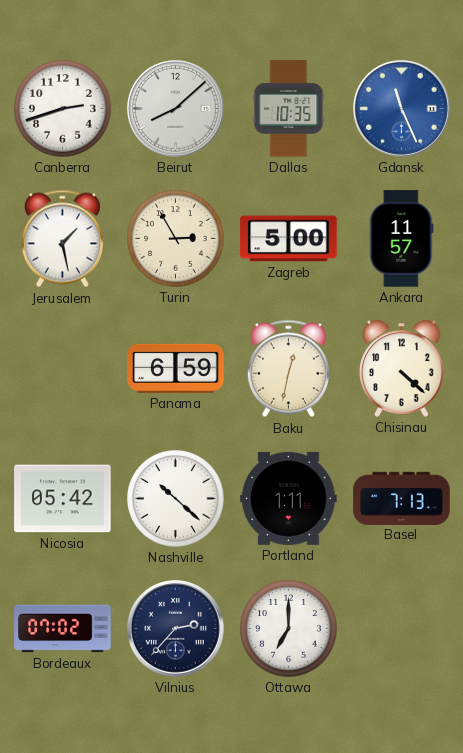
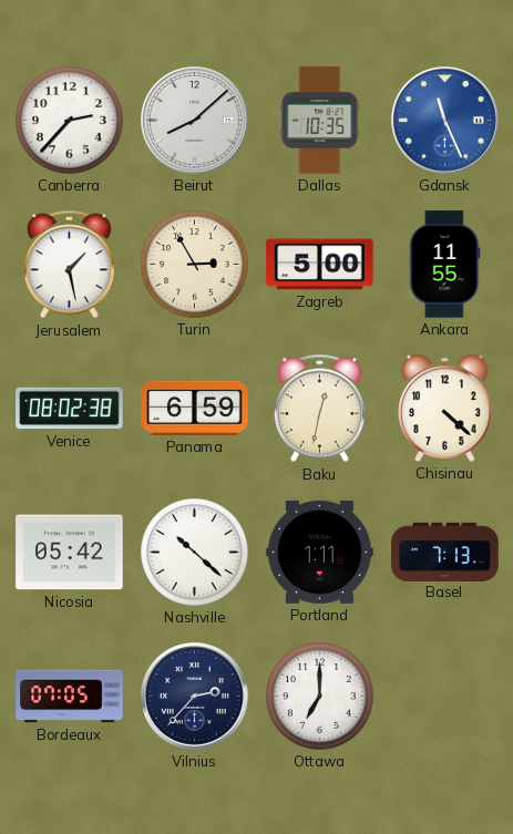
Canberra: 2:42 -> 2:37
Ankara: 11:57 -> 11:55
Venice: none -> 08:02
Bordeaux: 07:02 -> 07:05
